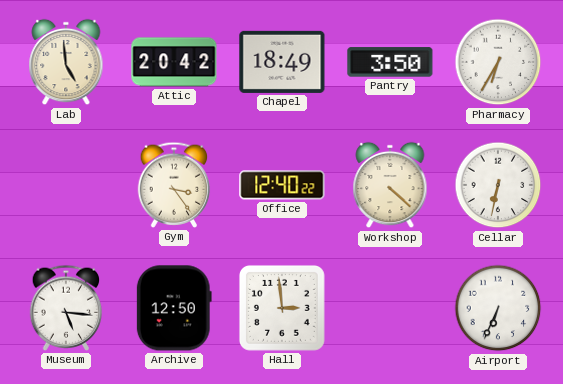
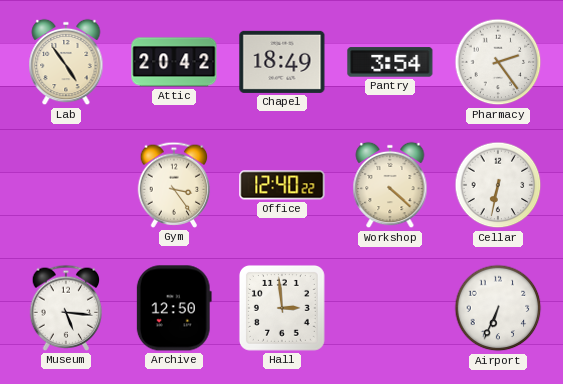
Lab: 4:59 -> 4:54
Pantry: 3:50 -> 3:54
Pharmacy: 6:35 -> 2:24
